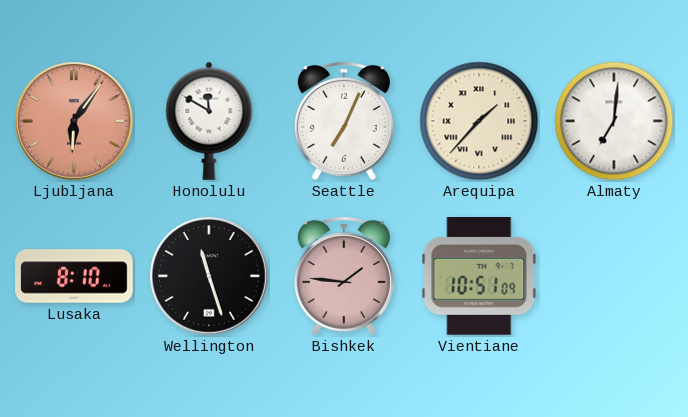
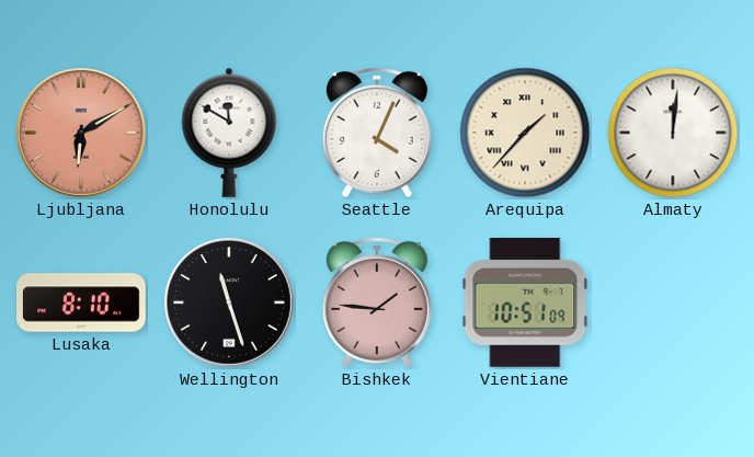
Ljubljana: 6:06 -> 6:10
Seattle: 7:04 -> 4:04
Almaty: 7:01 -> 12:01
